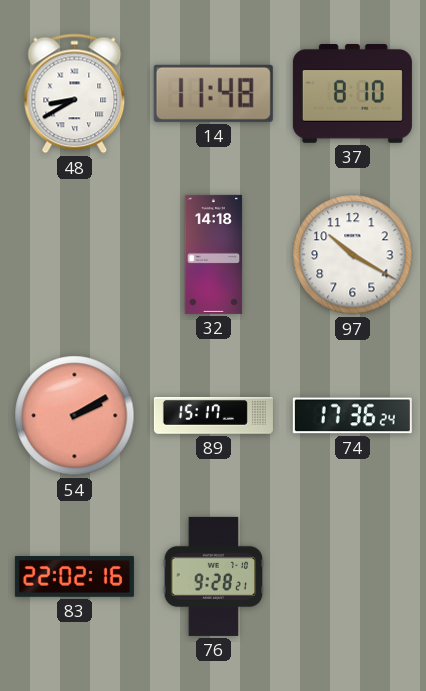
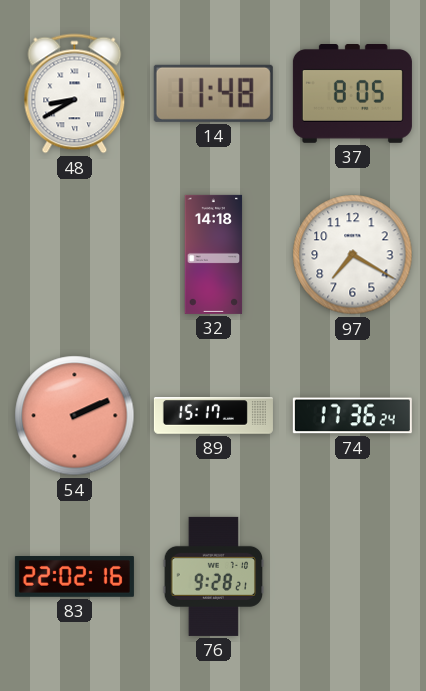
37: 8:10 -> 8:05
97: 10:20 -> 7:20
54: 2:10 -> 2:11
